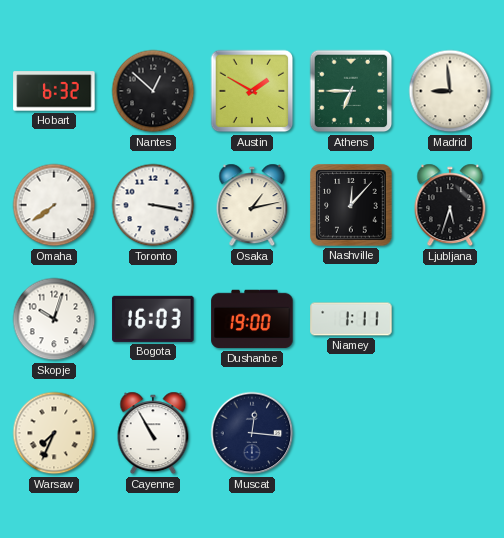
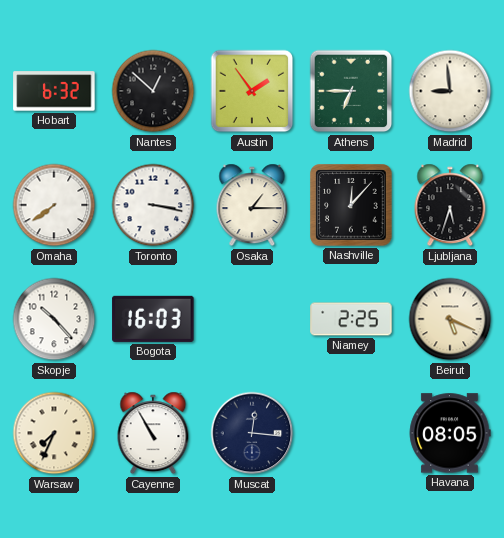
Austin: 1:50 -> 1:54
Osaka: 1:13 -> 1:15
Skopje: 10:03 -> 10:23
Dushanbe: 19:00 -> none
Niamey: 1:11 -> 2:25
Beirut: none -> 5:19
Havana: none -> 08:05
